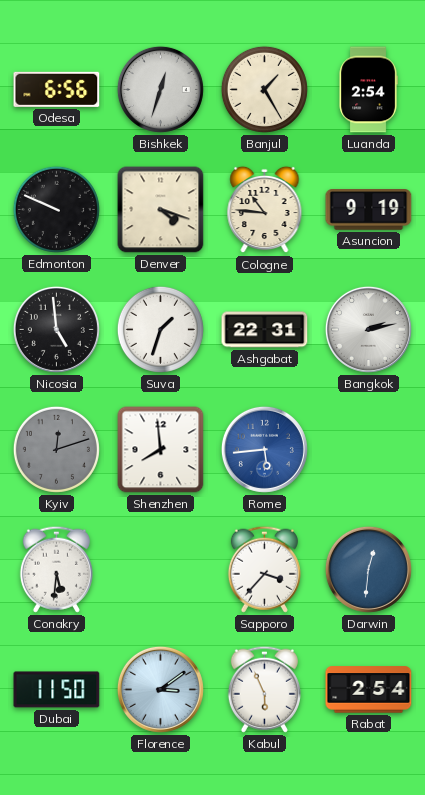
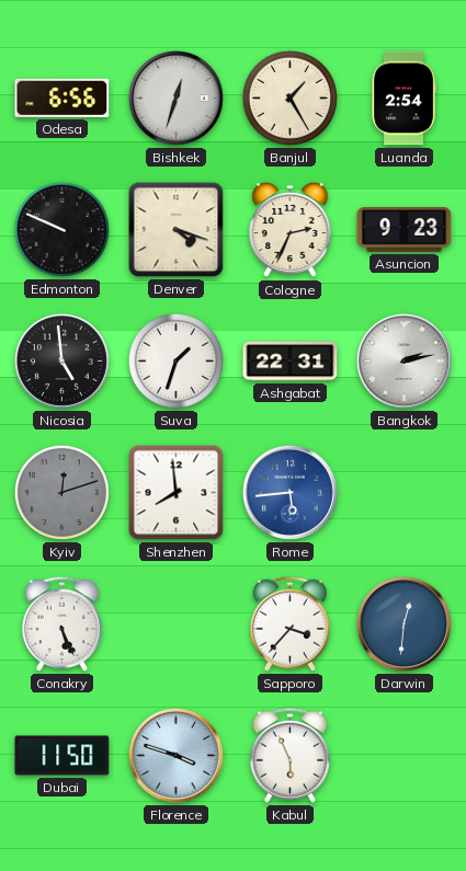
Cologne: 10:46 -> 2:34
Asuncion: 9:19 -> 9:23
Conakry: 5:31 -> 5:26
Florence: 3:09 -> 3:48
Rabat: 2:54 -> none
